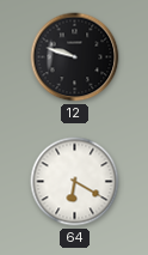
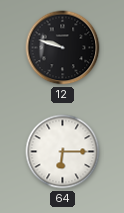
64: 6:20 -> 6:15
